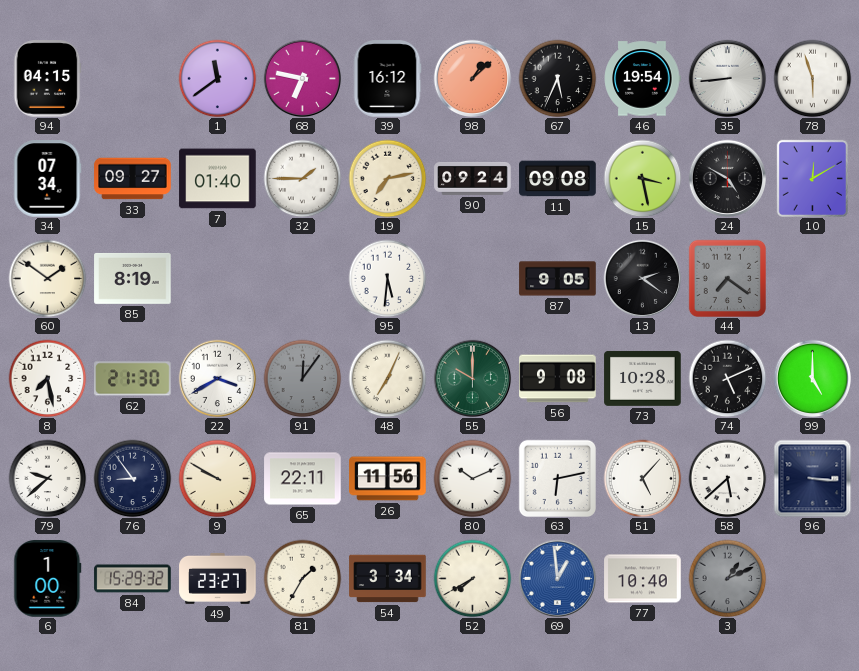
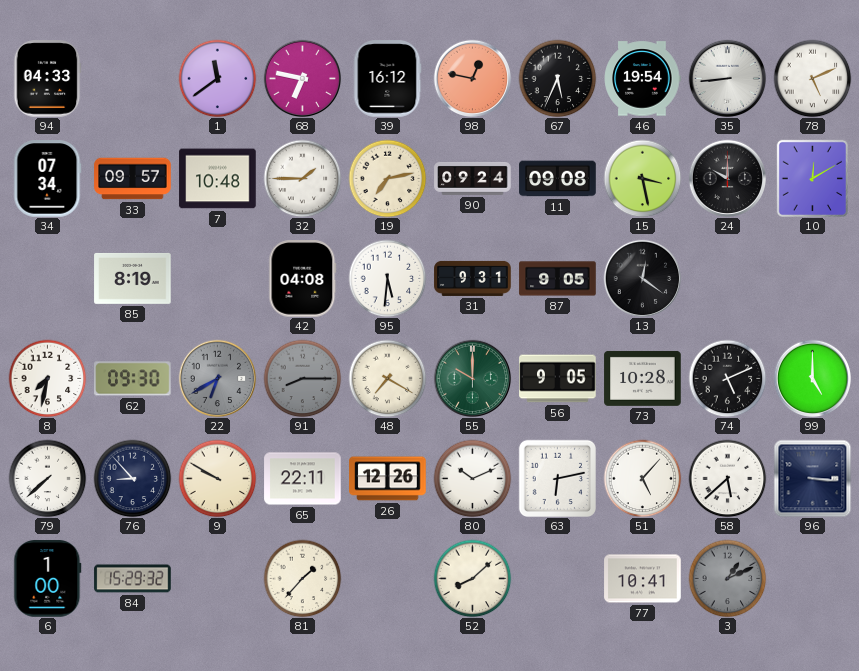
94: 04:15 -> 04:33
98: 1:08 -> 12:47
78: 5:57 -> 5:11
33: 09:27 -> 09:57
7: 01:40 -> 10:48
24: 4:50 -> 10:00
60: 1:51 -> none
42: none -> 04:08
31: none -> 9:31
13: 2:21 -> 12:21
44: 7:21 -> none
8: 7:28 -> 7:32
62: 21:30 -> 09:30
22: 3:40 -> 6:40
22 dial: white -> grey
91: 12:06 -> 8:15
48: 7:04 -> 7:20
56: 9:08 -> 9:05
79: 9:38 -> 7:38
76: 8:54 -> 8:53
26: 11:56 -> 12:26
49: 23:27 -> none
81: 1:35 -> 1:37
54: 3:34 -> none
52: 7:40 -> 8:08
69: 12:59 -> none
77: 10:40 -> 10:41
